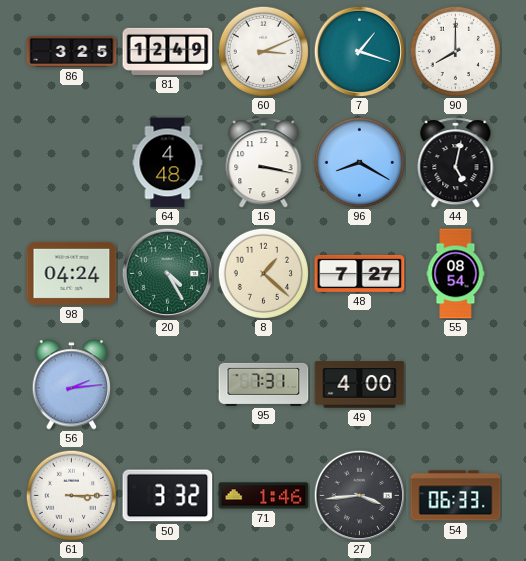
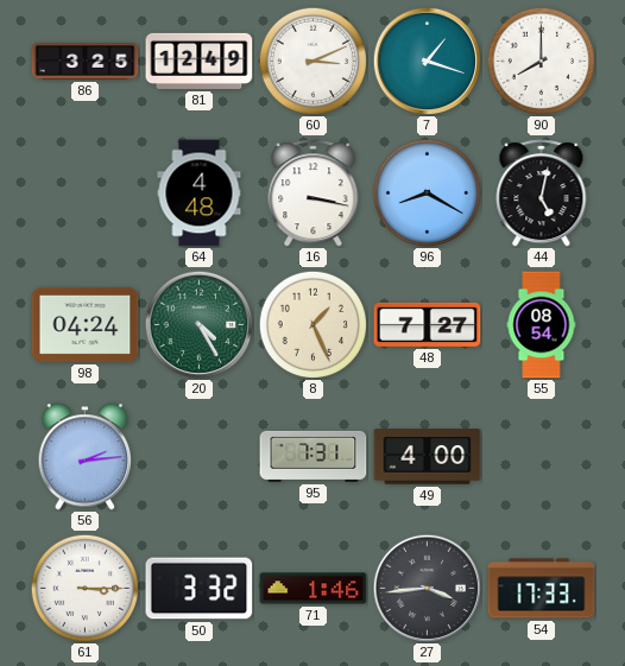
8: 1:22 -> 1:26
54: 06:33 -> 17:33
